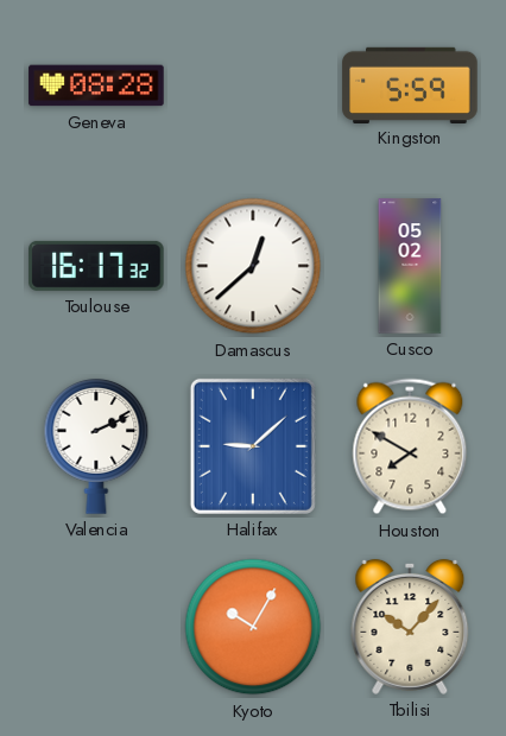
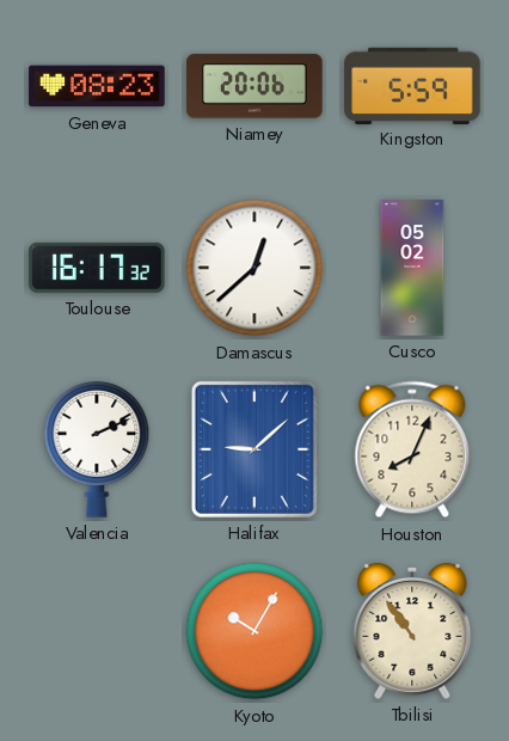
Geneva: 08:28 -> 08:23
Niamey: none -> 20:06
Houston: 7:50 -> 8:04
Tbilisi: 10:07 -> 10:54
